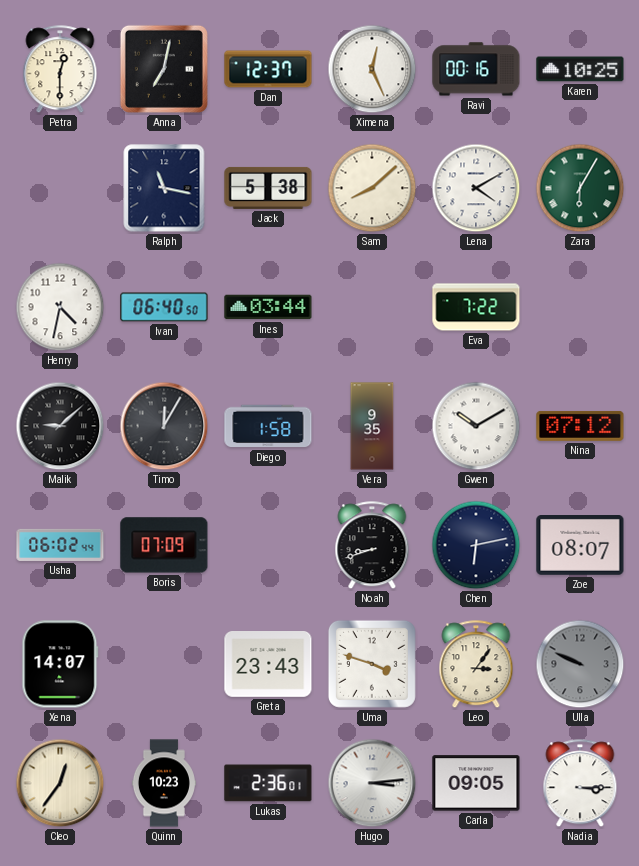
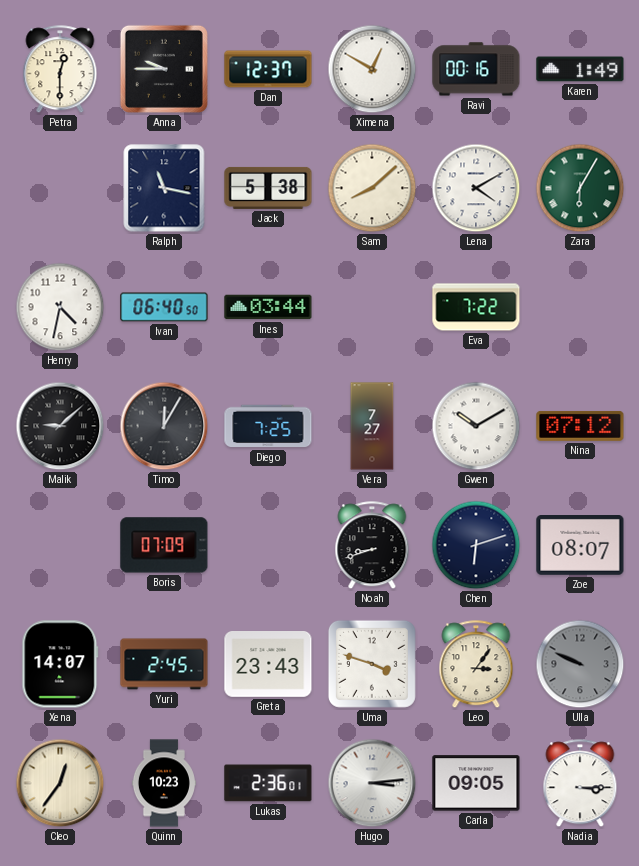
Anna: 7:02 -> 9:45
Ximena: 12:26 -> 12:50
Karen: 10:25 -> 1:49
Diego: 1:58 -> 7:25
Vera: 9:35 -> 7:27
Usha: 06:02 -> none
Chen: 6:13 -> 6:12
Yuri: none -> 2:45
